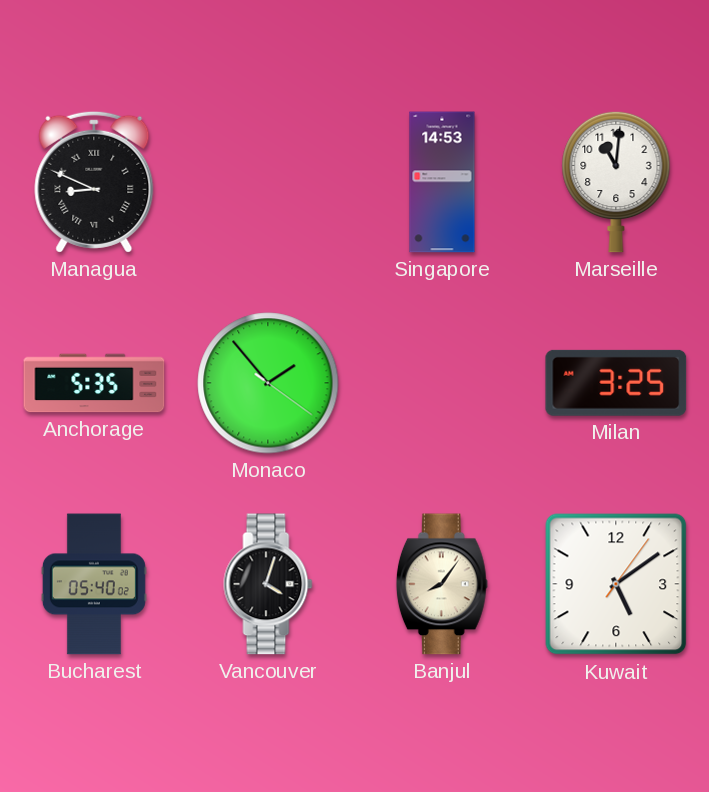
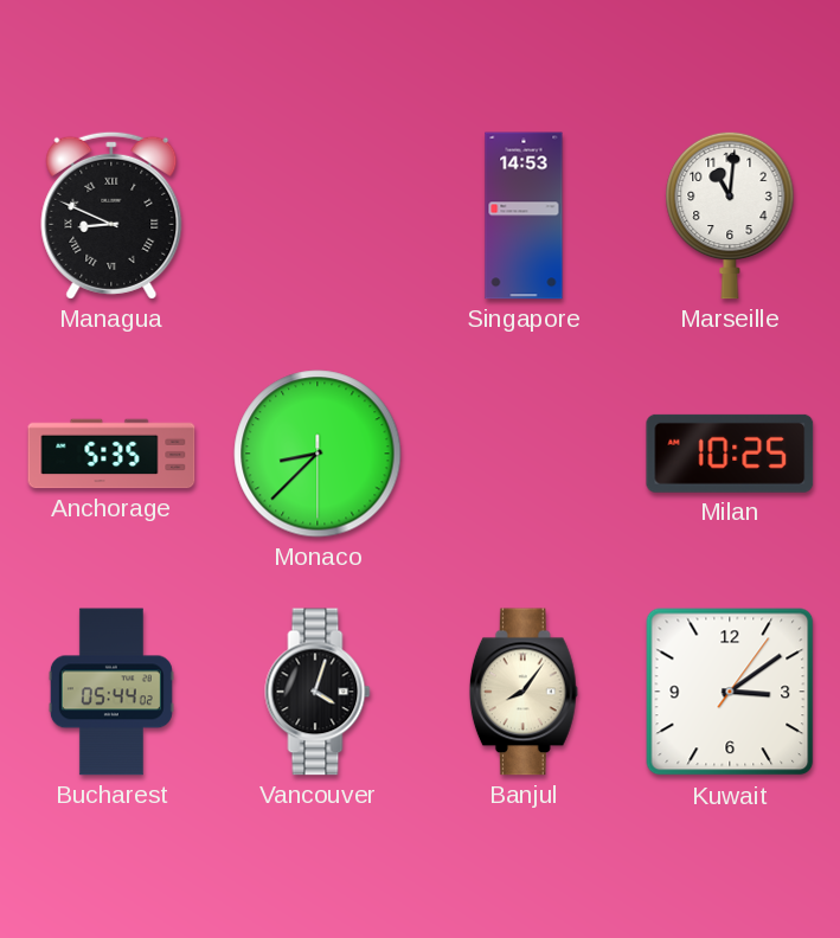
Monaco: 1:53 -> 8:37
Milan: 3:25 -> 10:25
Bucharest: 05:40 -> 05:44
Kuwait: 5:09 -> 3:09
